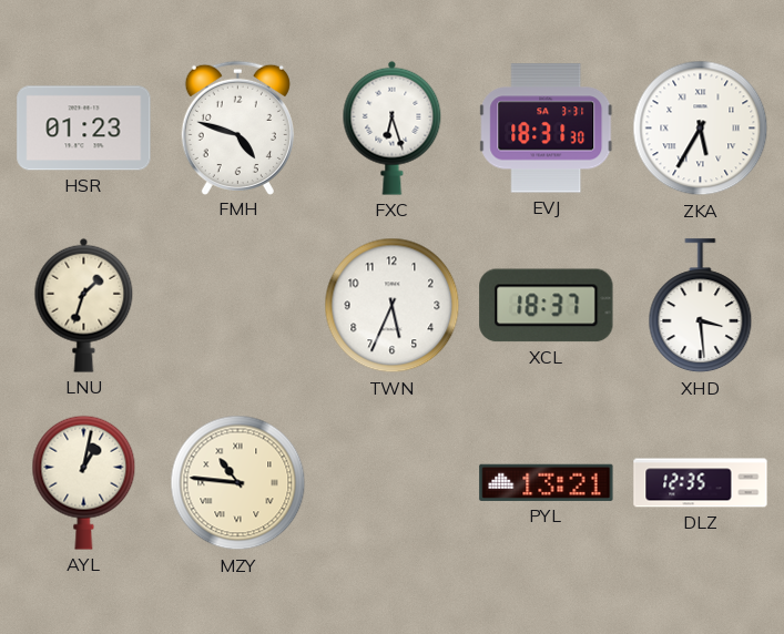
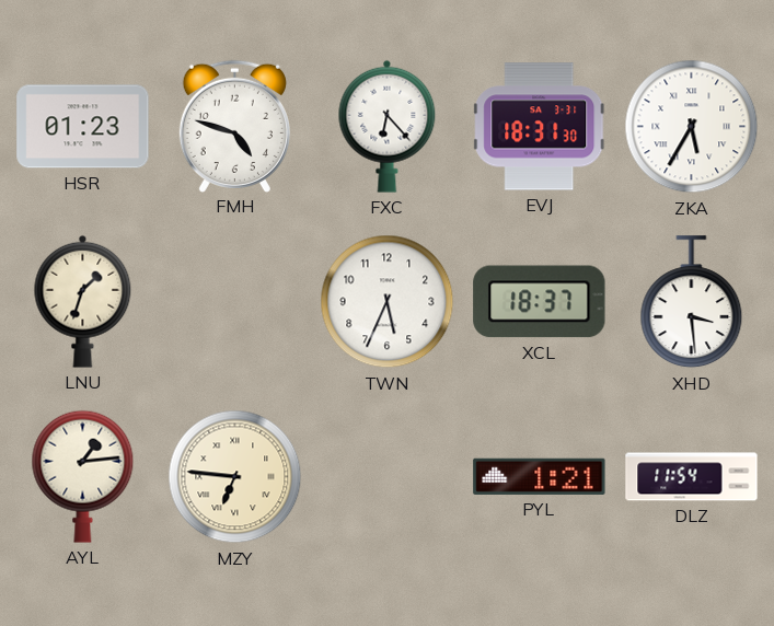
FXC: 6:27 -> 6:23
AYL: 1:02 -> 1:14
MZY: 10:46 -> 6:46
PYL: 13:21 -> 1:21
DLZ: 12:35 -> 11:54
